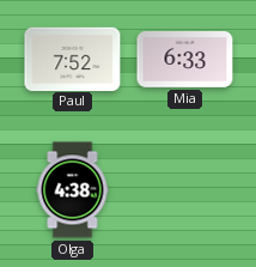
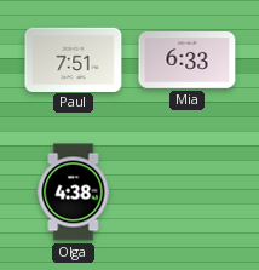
Paul: 7:52 -> 7:51
